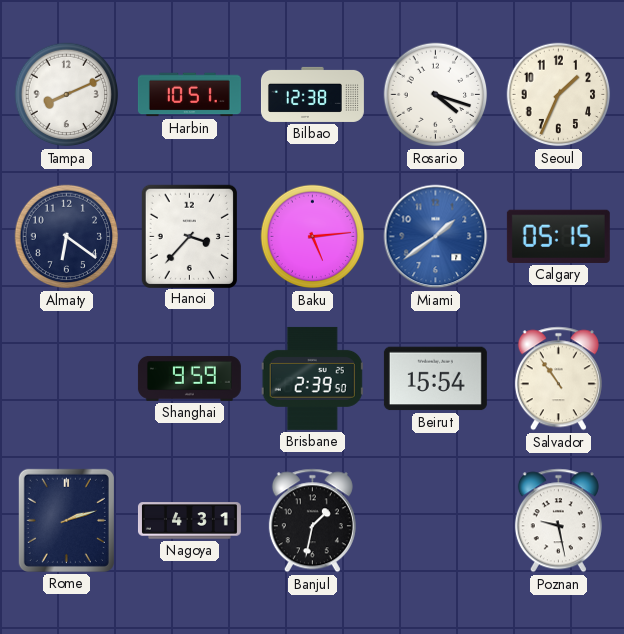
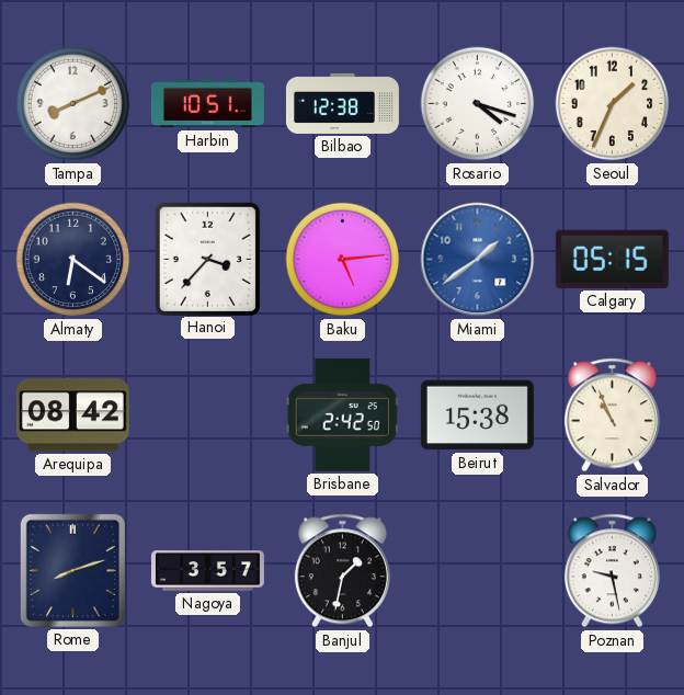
Arequipa: none -> 08:42
Shanghai: 9:59 -> none
Brisbane: 2:39 -> 2:42
Beirut: 15:54 -> 15:38
Salvador: 10:54 -> 10:56
Rome: 2:12 -> 8:12
Nagoya: 4:31 -> 3:57
